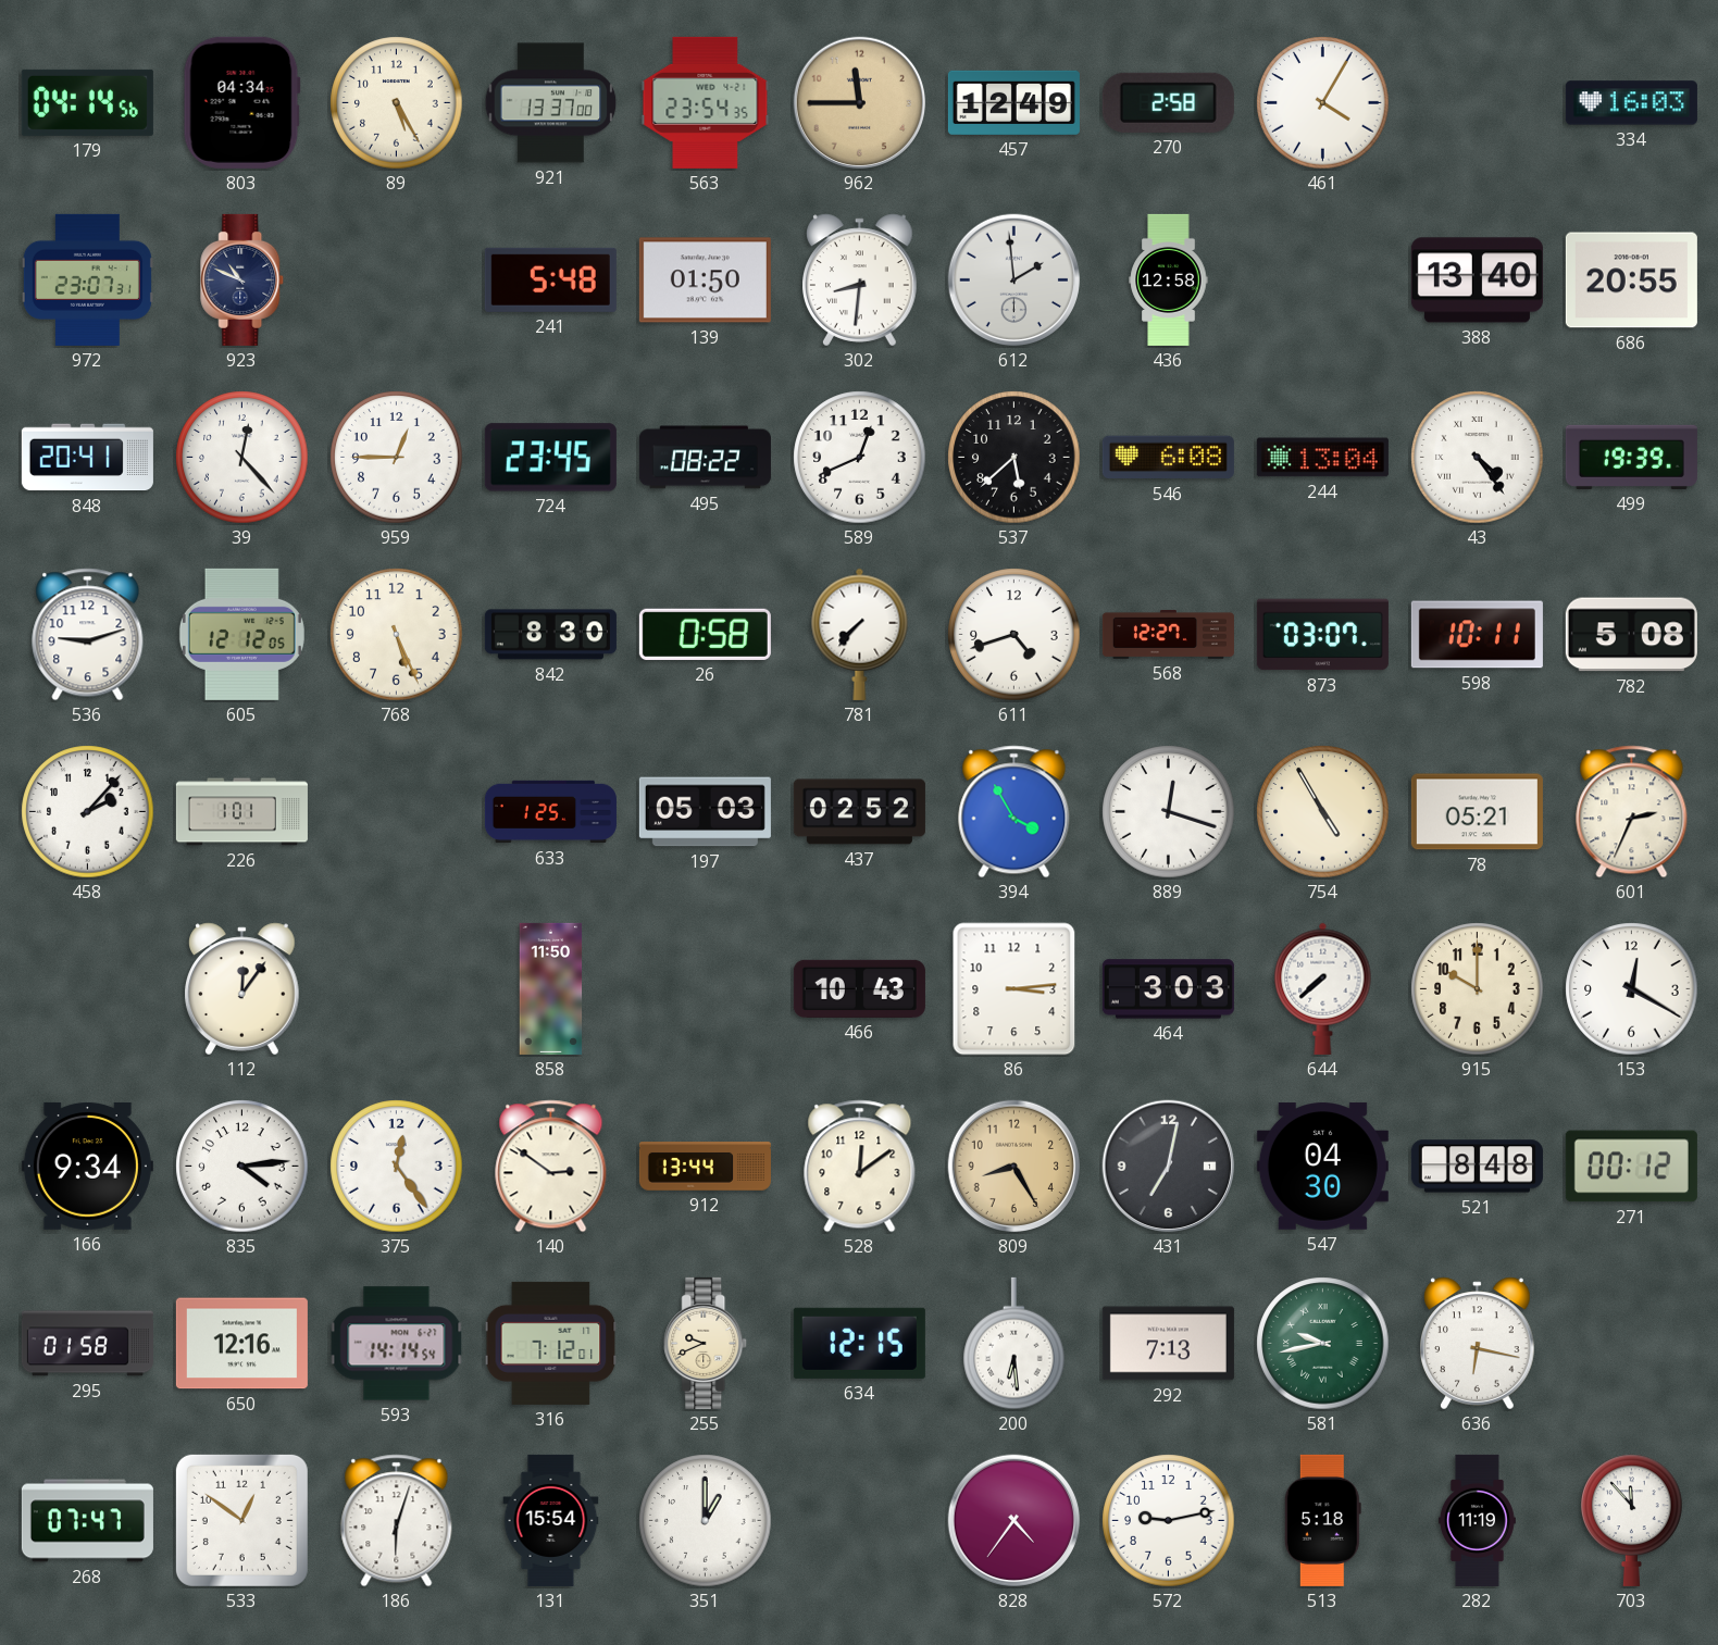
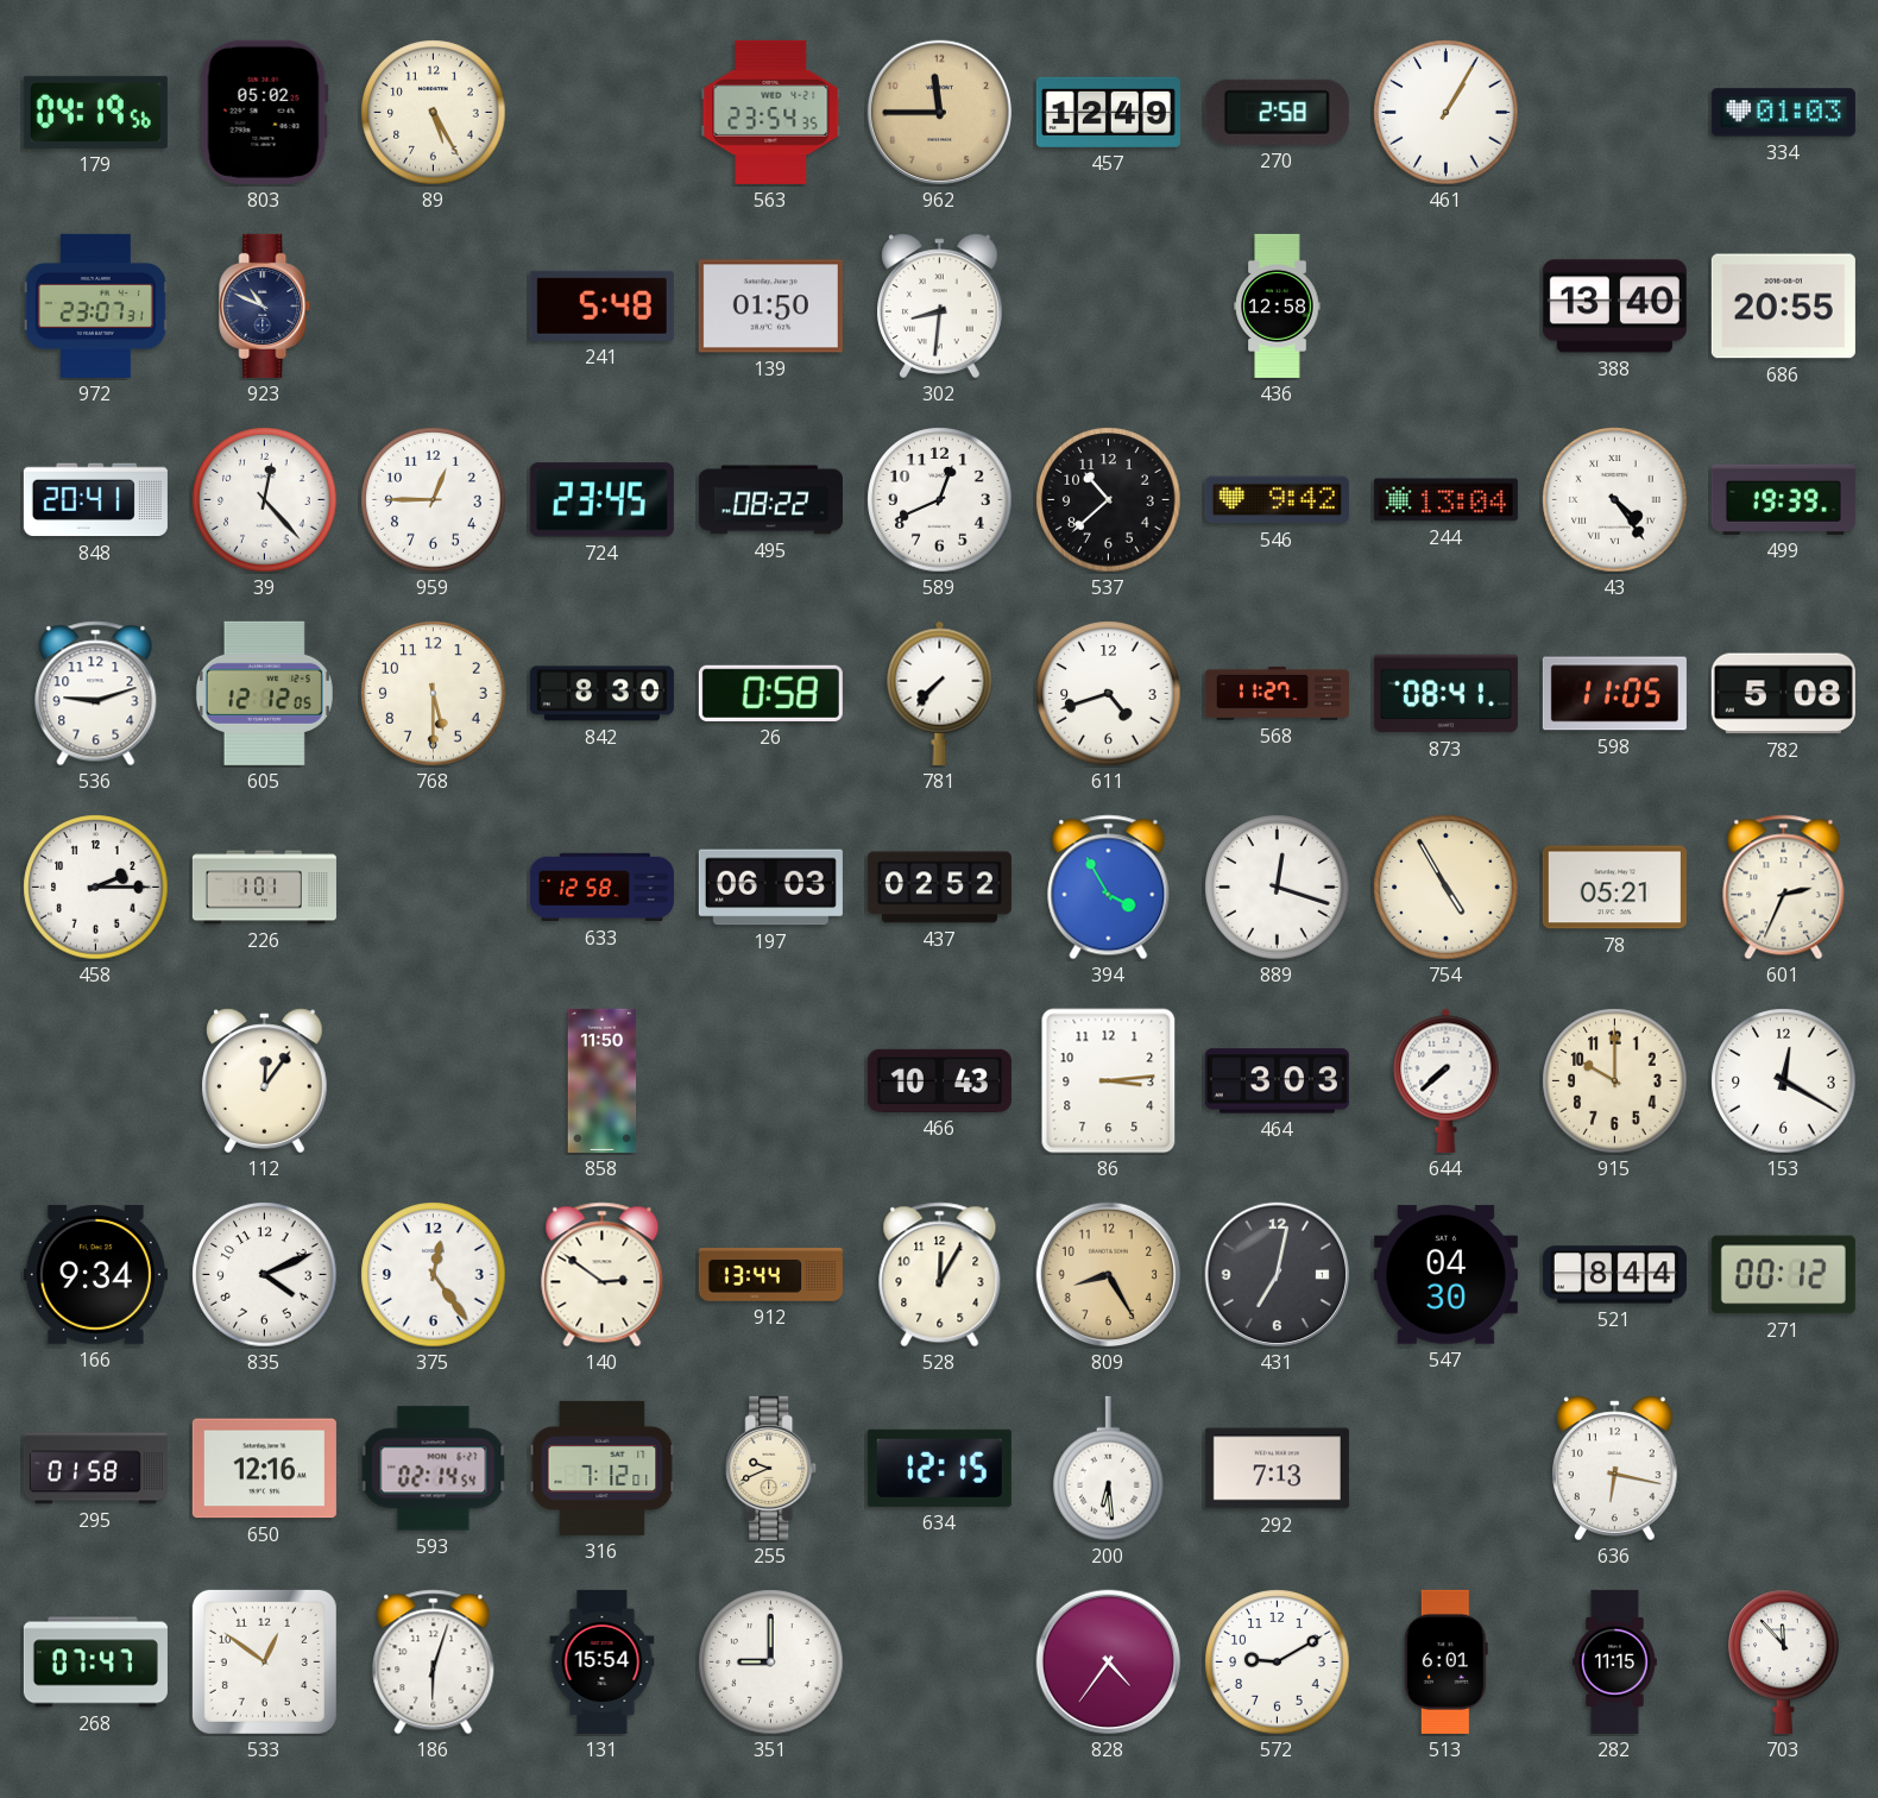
179: 04:14 -> 04:19
803: 04:34 -> 05:02
921: 13:37 -> none
461: 4:05 -> 1:05
334: 16:03 -> 01:03
612: 1:59 -> none
537: 5:38 -> 10:38
546: 6:08 -> 9:42
768: 5:26 -> 5:30
568: 12:27 -> 11:27
873: 03:07 -> 08:41
598: 10:11 -> 11:05
458: 2:07 -> 2:15
633: 1:25 -> 12:58
197: 05:03 -> 06:03
835: 4:14 -> 4:11
528: 12:09 -> 12:05
521: 8:48 -> 8:44
593: 14:14 -> 02:14
581: 9:43 -> none
351: 1:00 -> 9:00
572: 9:13 -> 9:10
513: 5:18 -> 6:01
282: 11:19 -> 11:15
